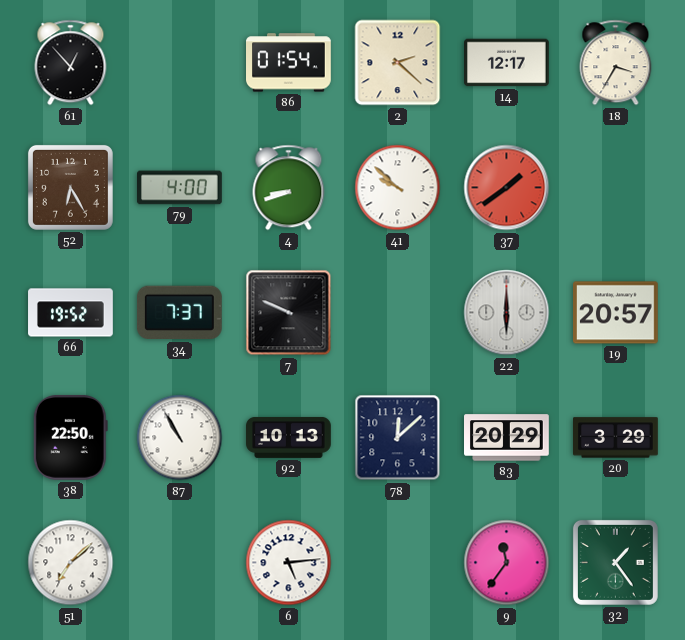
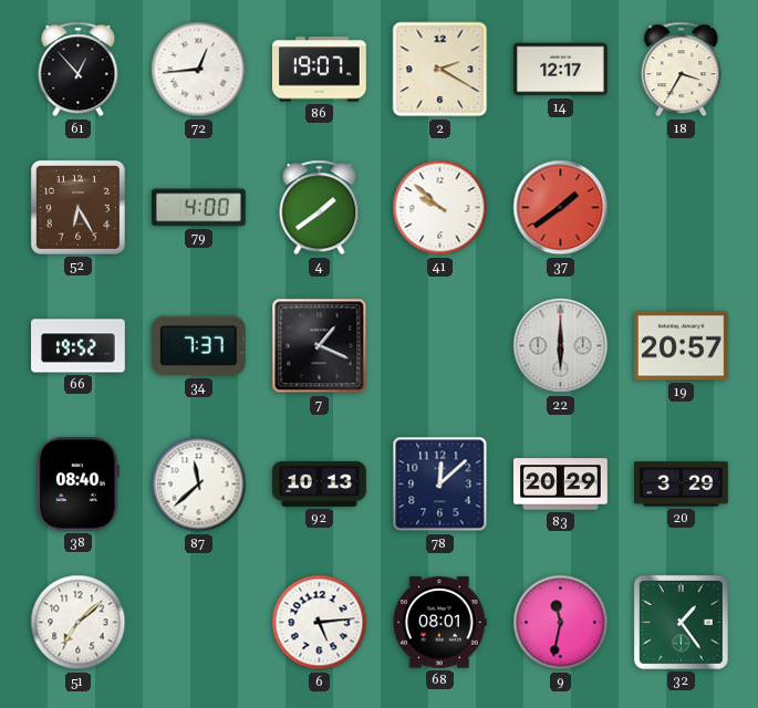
72: none -> 12:44
86: 01:54 -> 19:07
2: 2:22 -> 2:20
4: 8:42 -> 1:39
7: 9:49 -> 1:19
38: 22:50 -> 08:40
87: 10:55 -> 11:38
68: none -> 08:01
9: 11:36 -> 11:32
